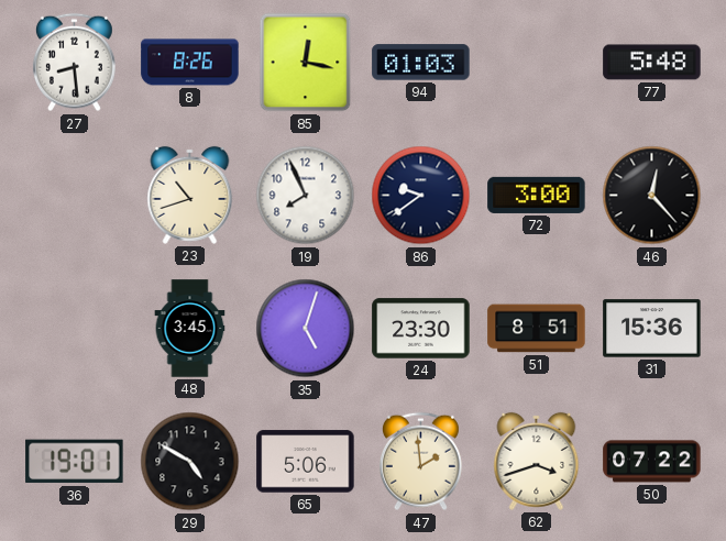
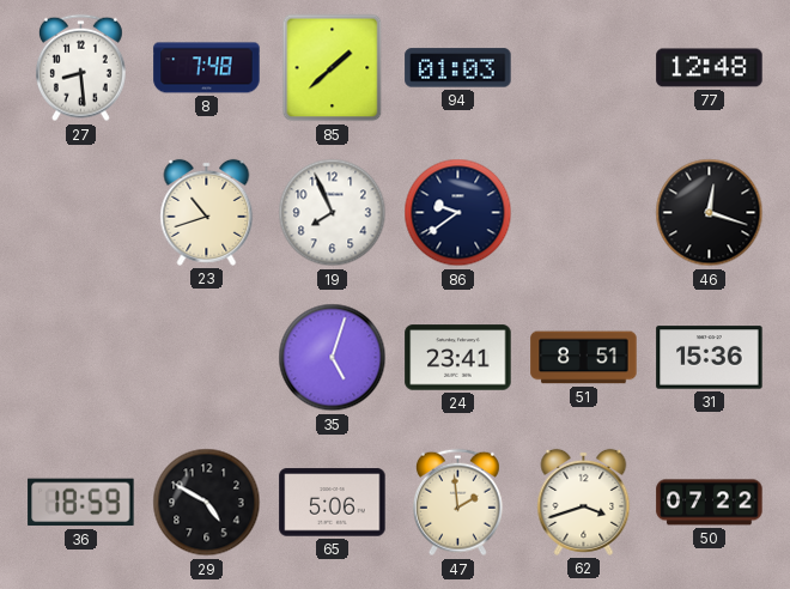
8: 8:26 -> 7:48
85: 12:17 -> 1:38
77: 5:48 -> 12:48
72: 3:00 -> none
46: 12:23 -> 12:18
48: 3:45 -> none
24: 23:30 -> 23:41
36: 19:01 -> 18:59
